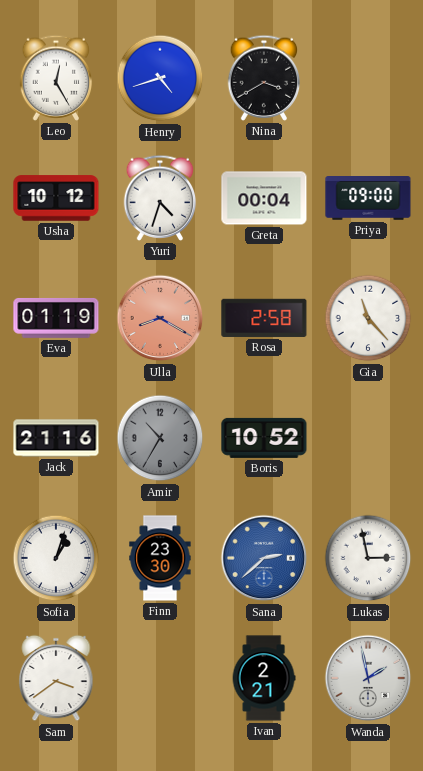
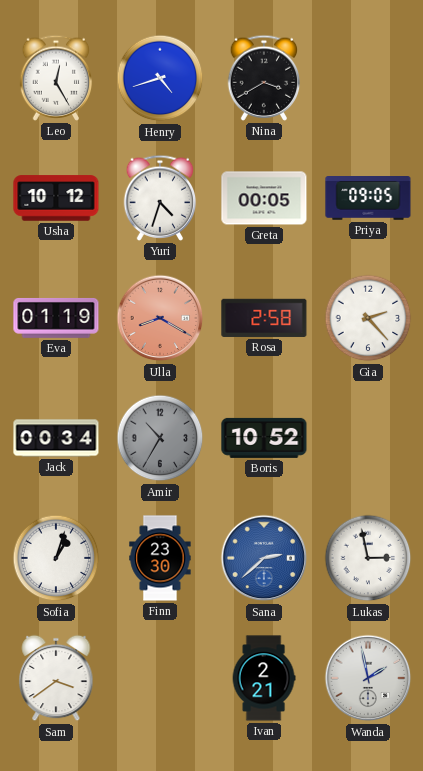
Greta: 00:04 -> 00:05
Priya: 09:00 -> 09:05
Gia: 11:23 -> 2:23
Jack: 21:16 -> 00:34
